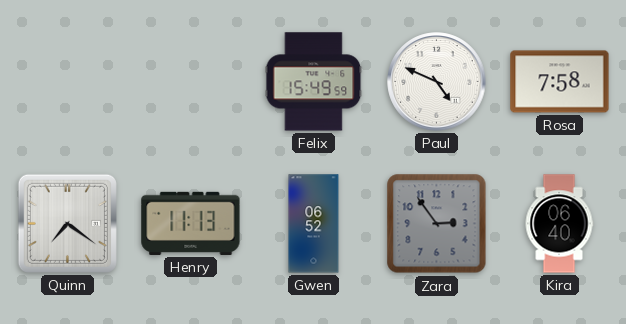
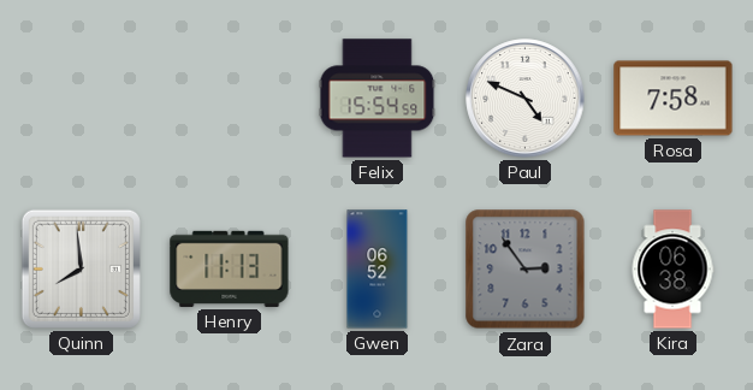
Felix: 15:49 -> 15:54
Quinn: 7:21 -> 7:59
Kira: 06:40 -> 06:38
